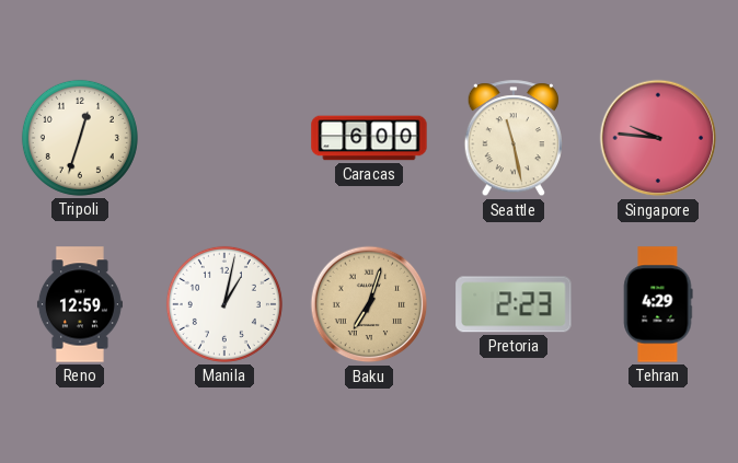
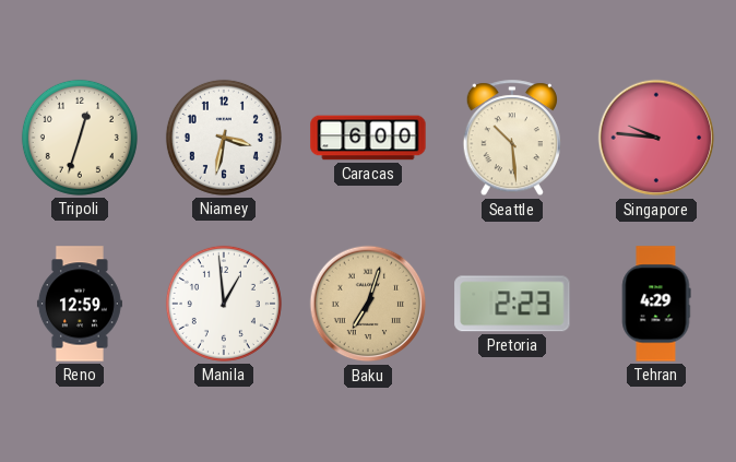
Niamey: none -> 3:32
Seattle: 11:28 -> 10:29
Manila: 1:02 -> 12:59
